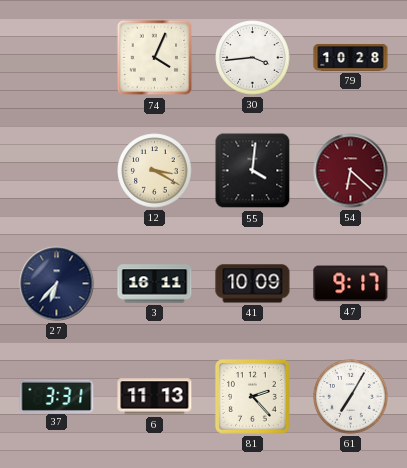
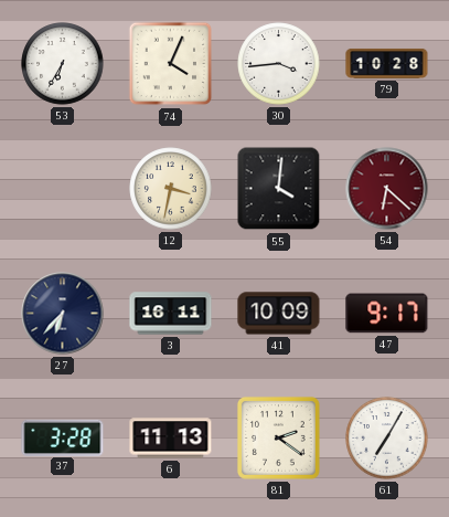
53: none -> 6:35
12: 3:20 -> 3:32
37: 3:31 -> 3:28
81: 2:23 -> 2:21
